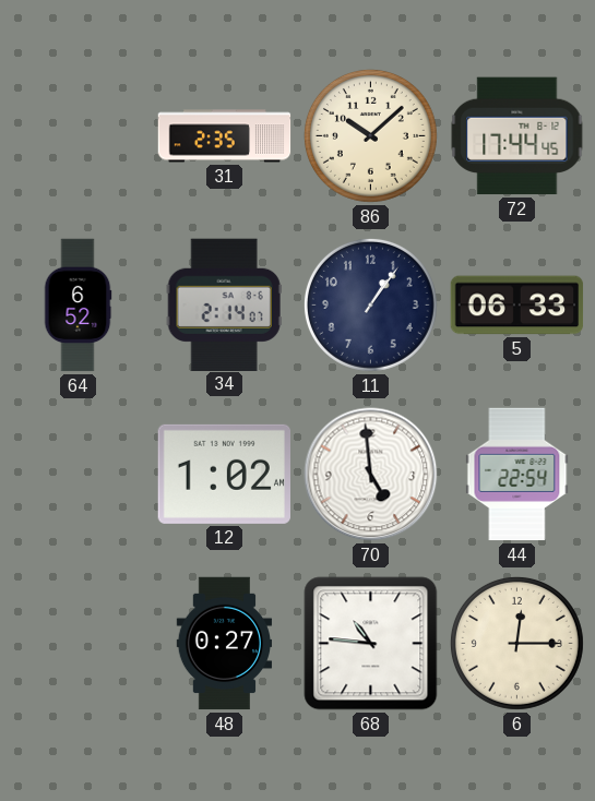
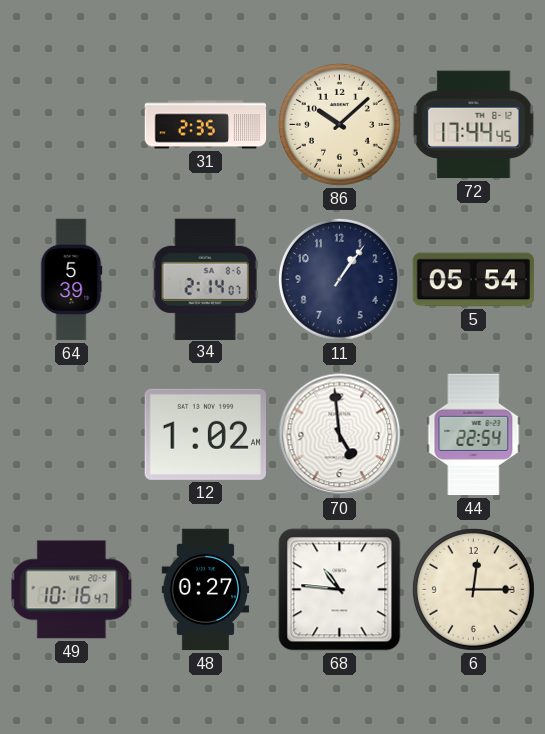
64: 6:52 -> 5:39
5: 06:33 -> 05:54
49: none -> 10:16
